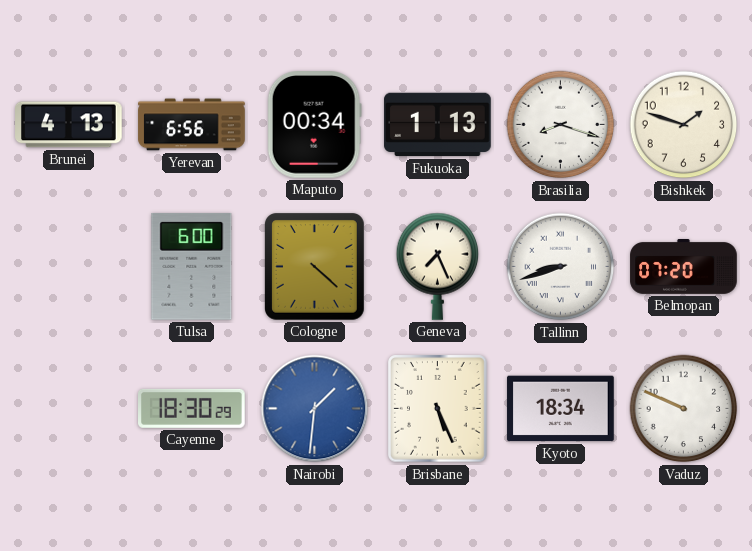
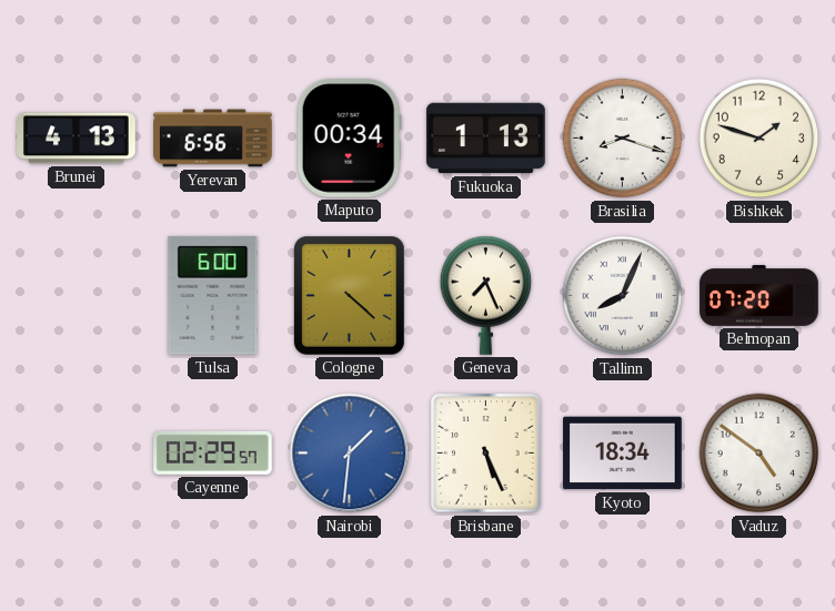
Tallinn: 8:42 -> 8:04
Cayenne: 18:30 -> 02:29
Vaduz: 9:49 -> 4:51
